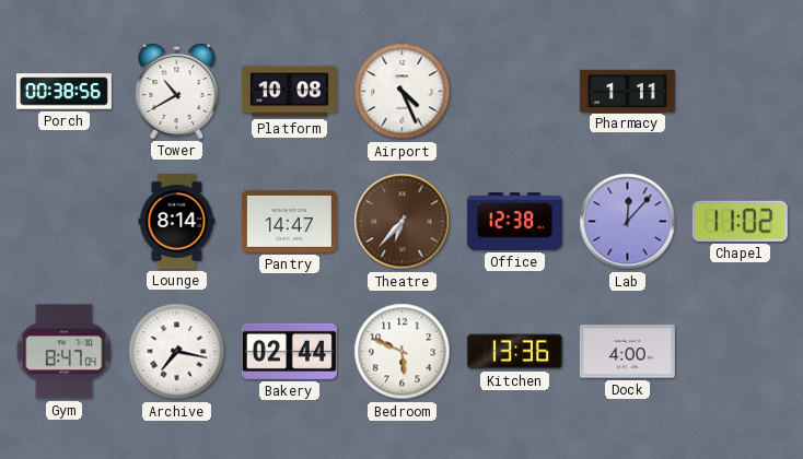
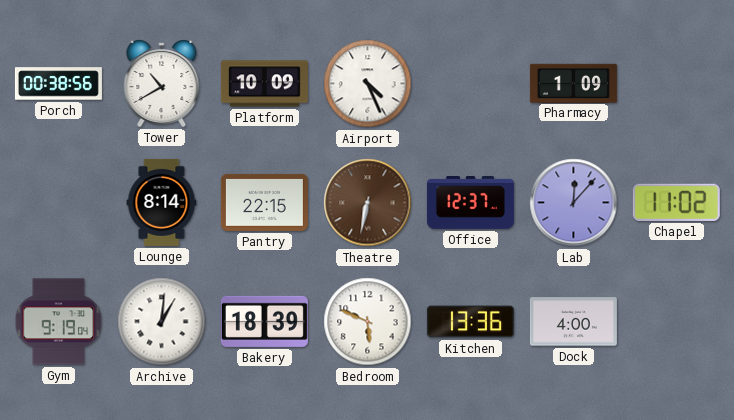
Platform: 10:08 -> 10:09
Pharmacy: 1:11 -> 1:09
Pantry: 14:47 -> 22:15
Theatre: 6:37 -> 6:32
Office: 12:38 -> 12:37
Gym: 8:47 -> 9:19
Archive: 7:17 -> 1:01
Bakery: 02:44 -> 18:39
